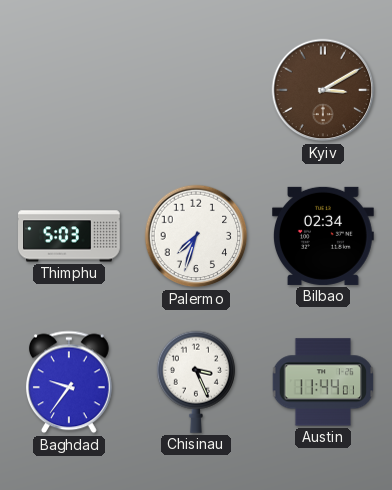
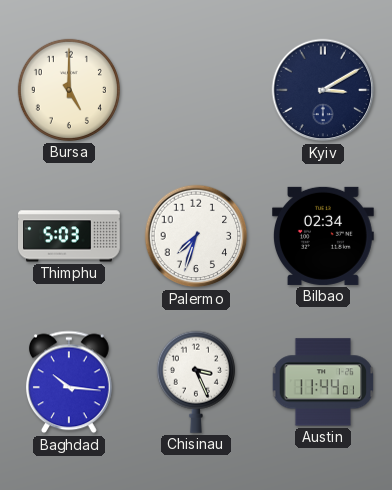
Bursa: none -> 5:00
Kyiv dial: brown -> navy
Baghdad: 9:36 -> 10:16
